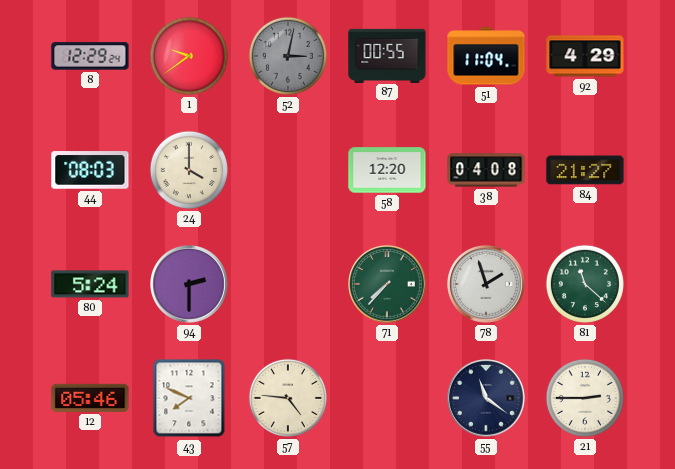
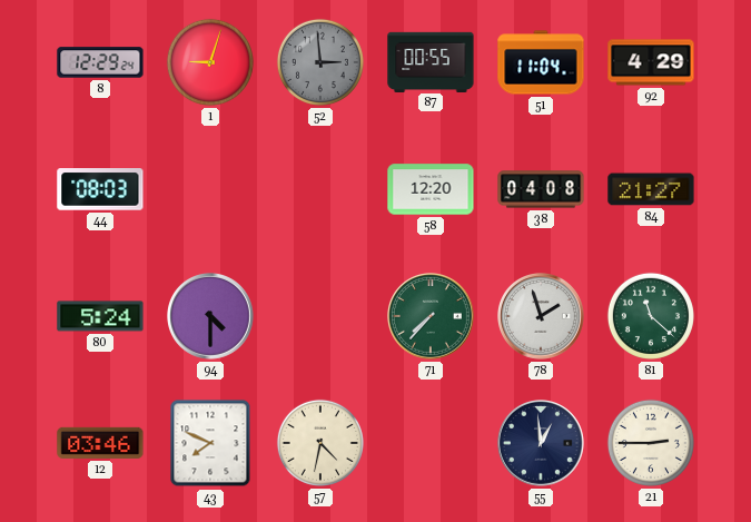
1: 9:39 -> 9:03
52: 3:02 -> 2:59
24: 4:00 -> none
94: 2:30 -> 4:30
12: 05:46 -> 03:46
57: 4:46 -> 4:32
55: 11:21 -> 12:59
